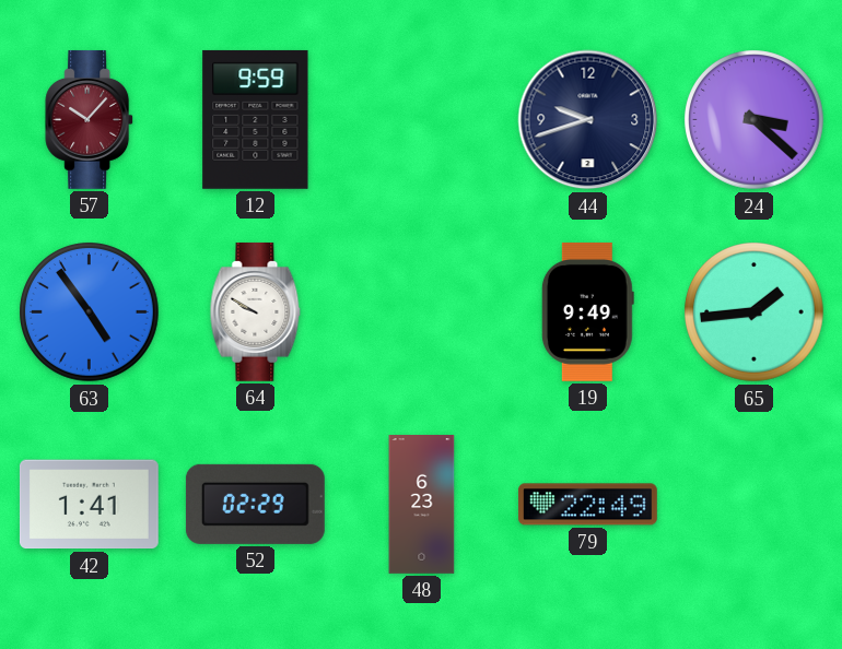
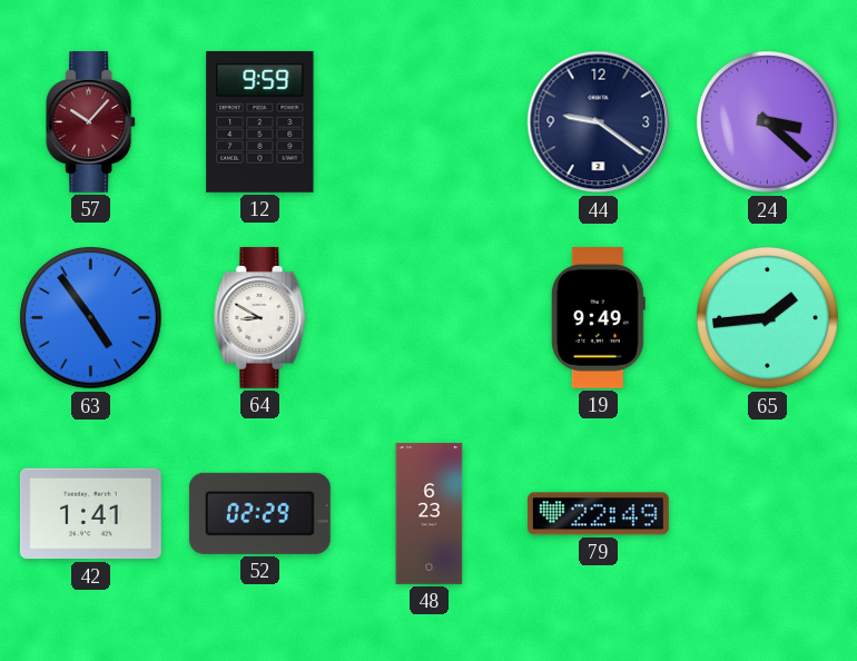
44: 9:42 -> 9:21
64: 9:50 -> 8:50
